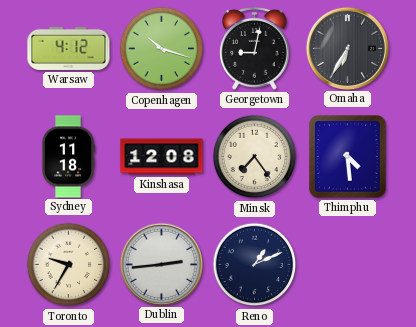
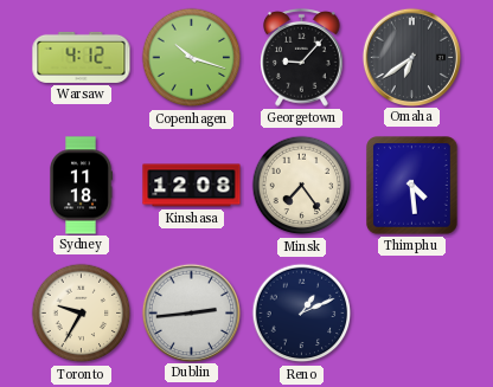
Georgetown: 9:02 -> 9:07
Omaha: 6:35 -> 6:39
